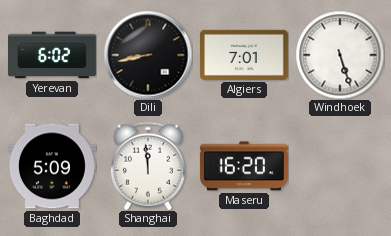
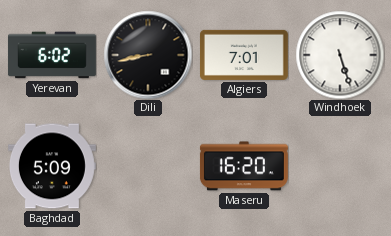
Shanghai: 11:59 -> none
